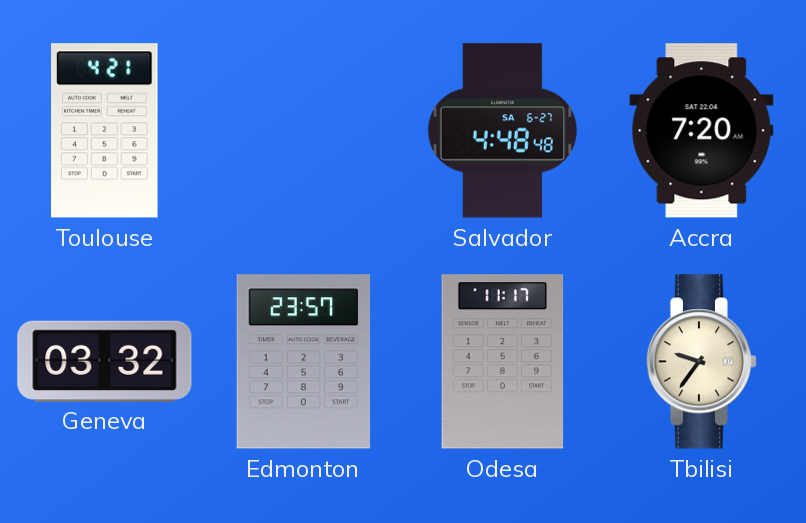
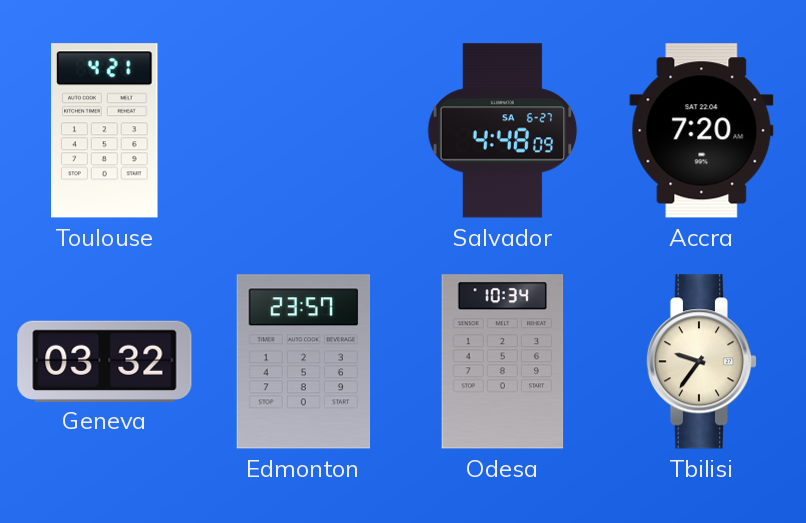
Salvador: 4:48:48 -> 4:48:09
Odesa: 11:17 -> 10:34
